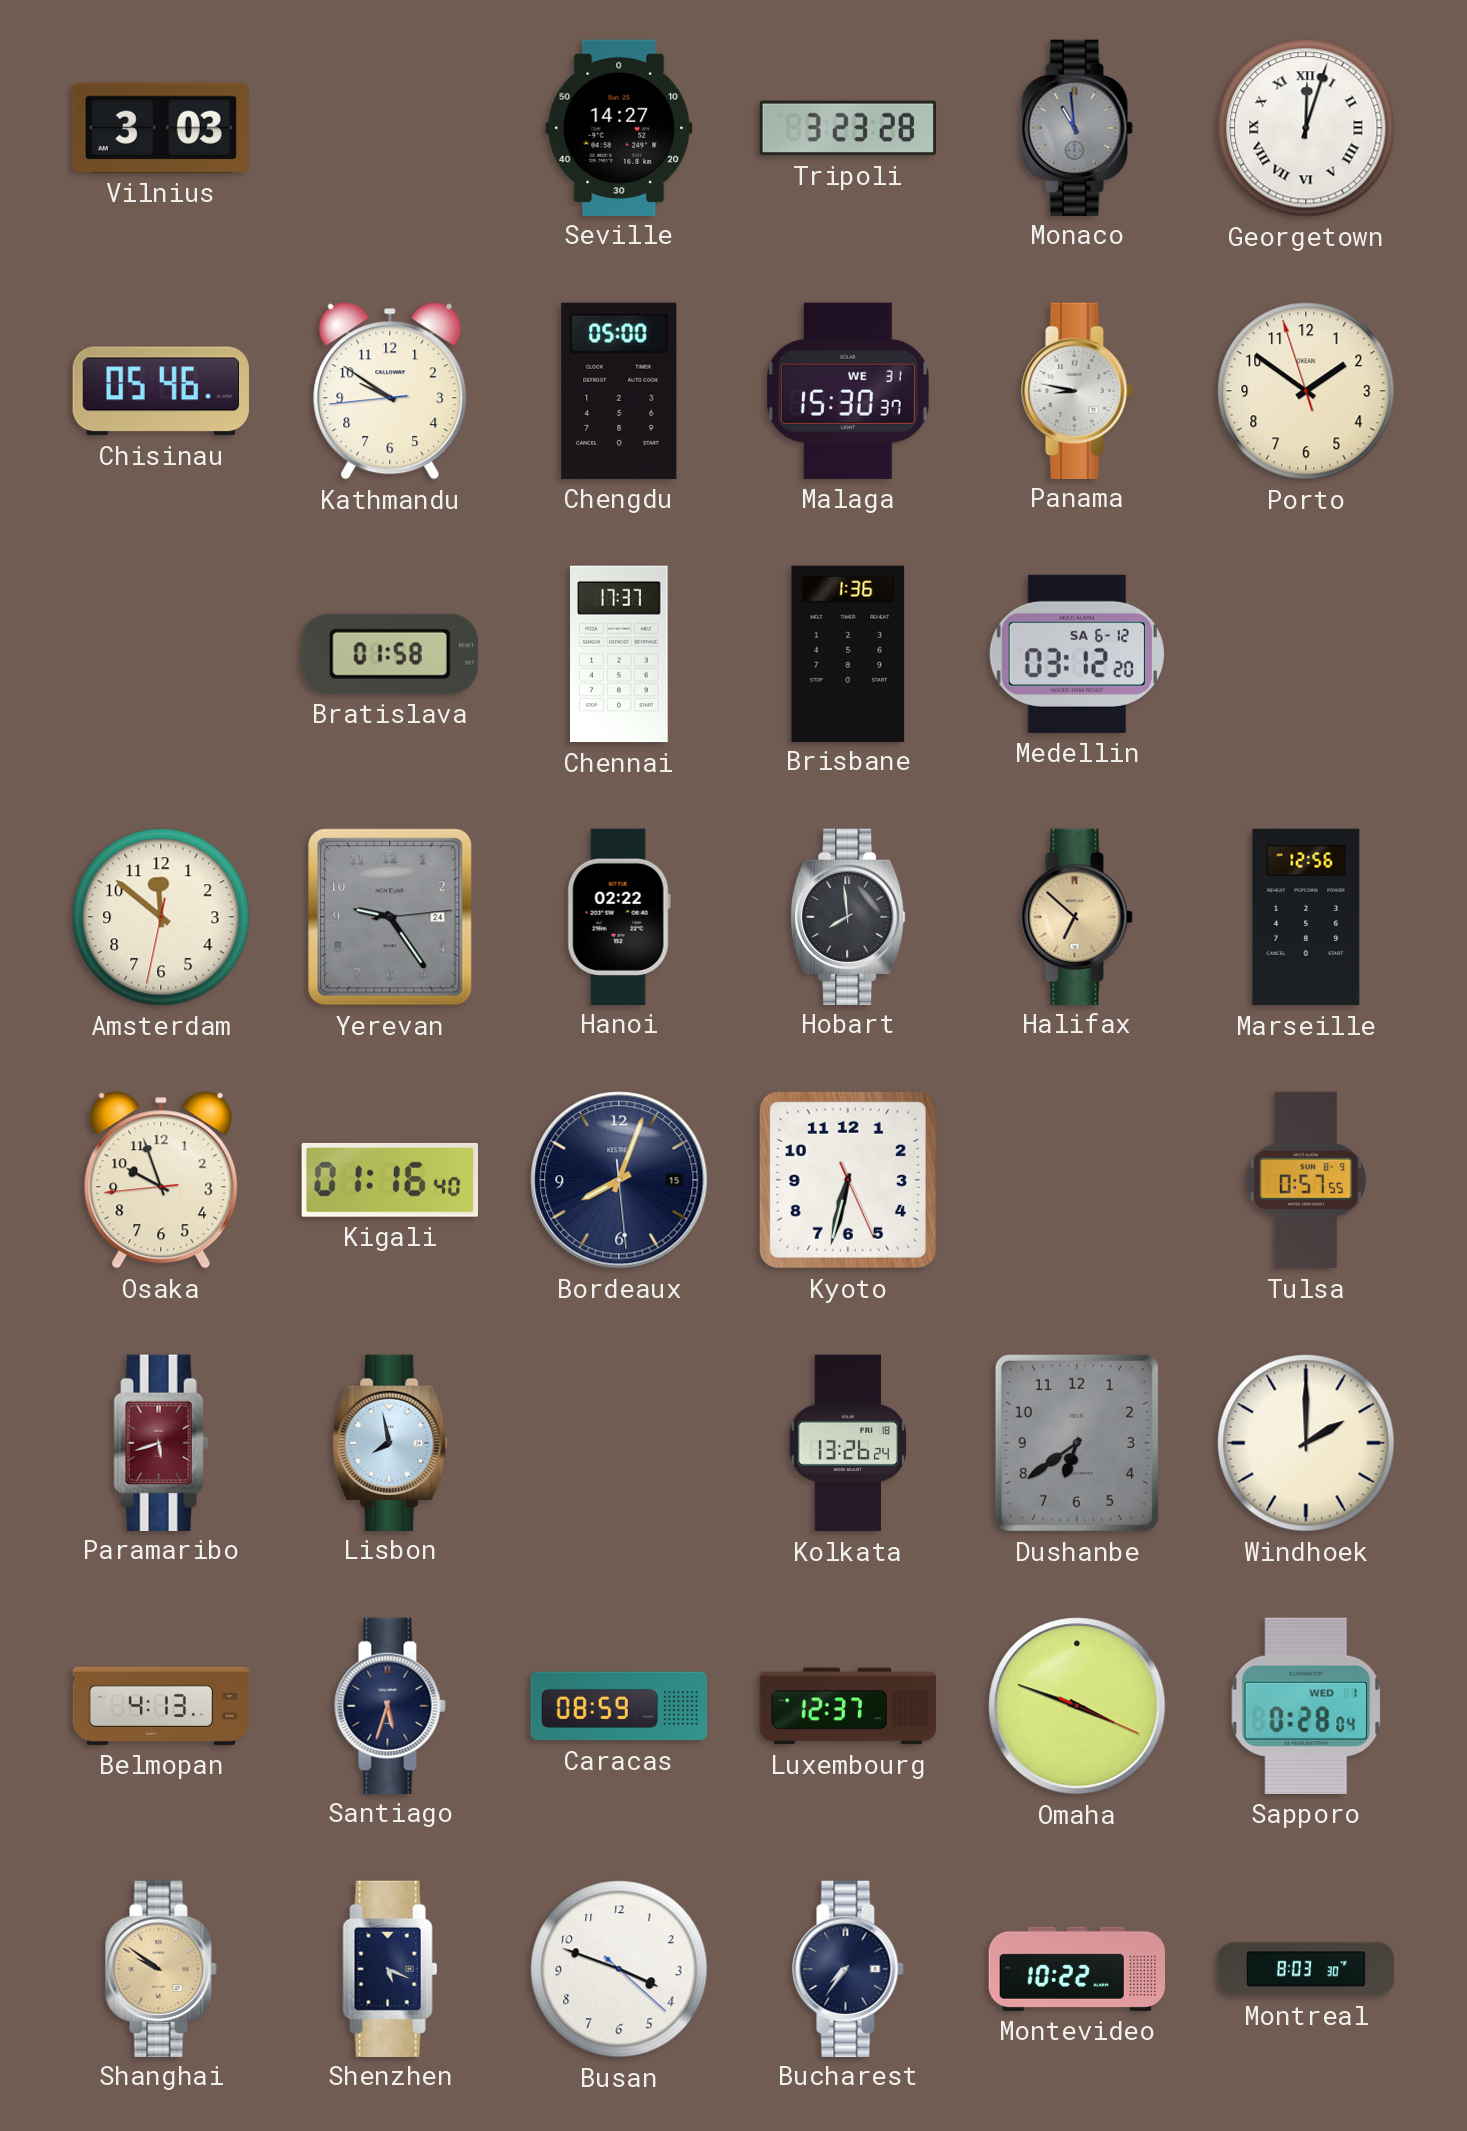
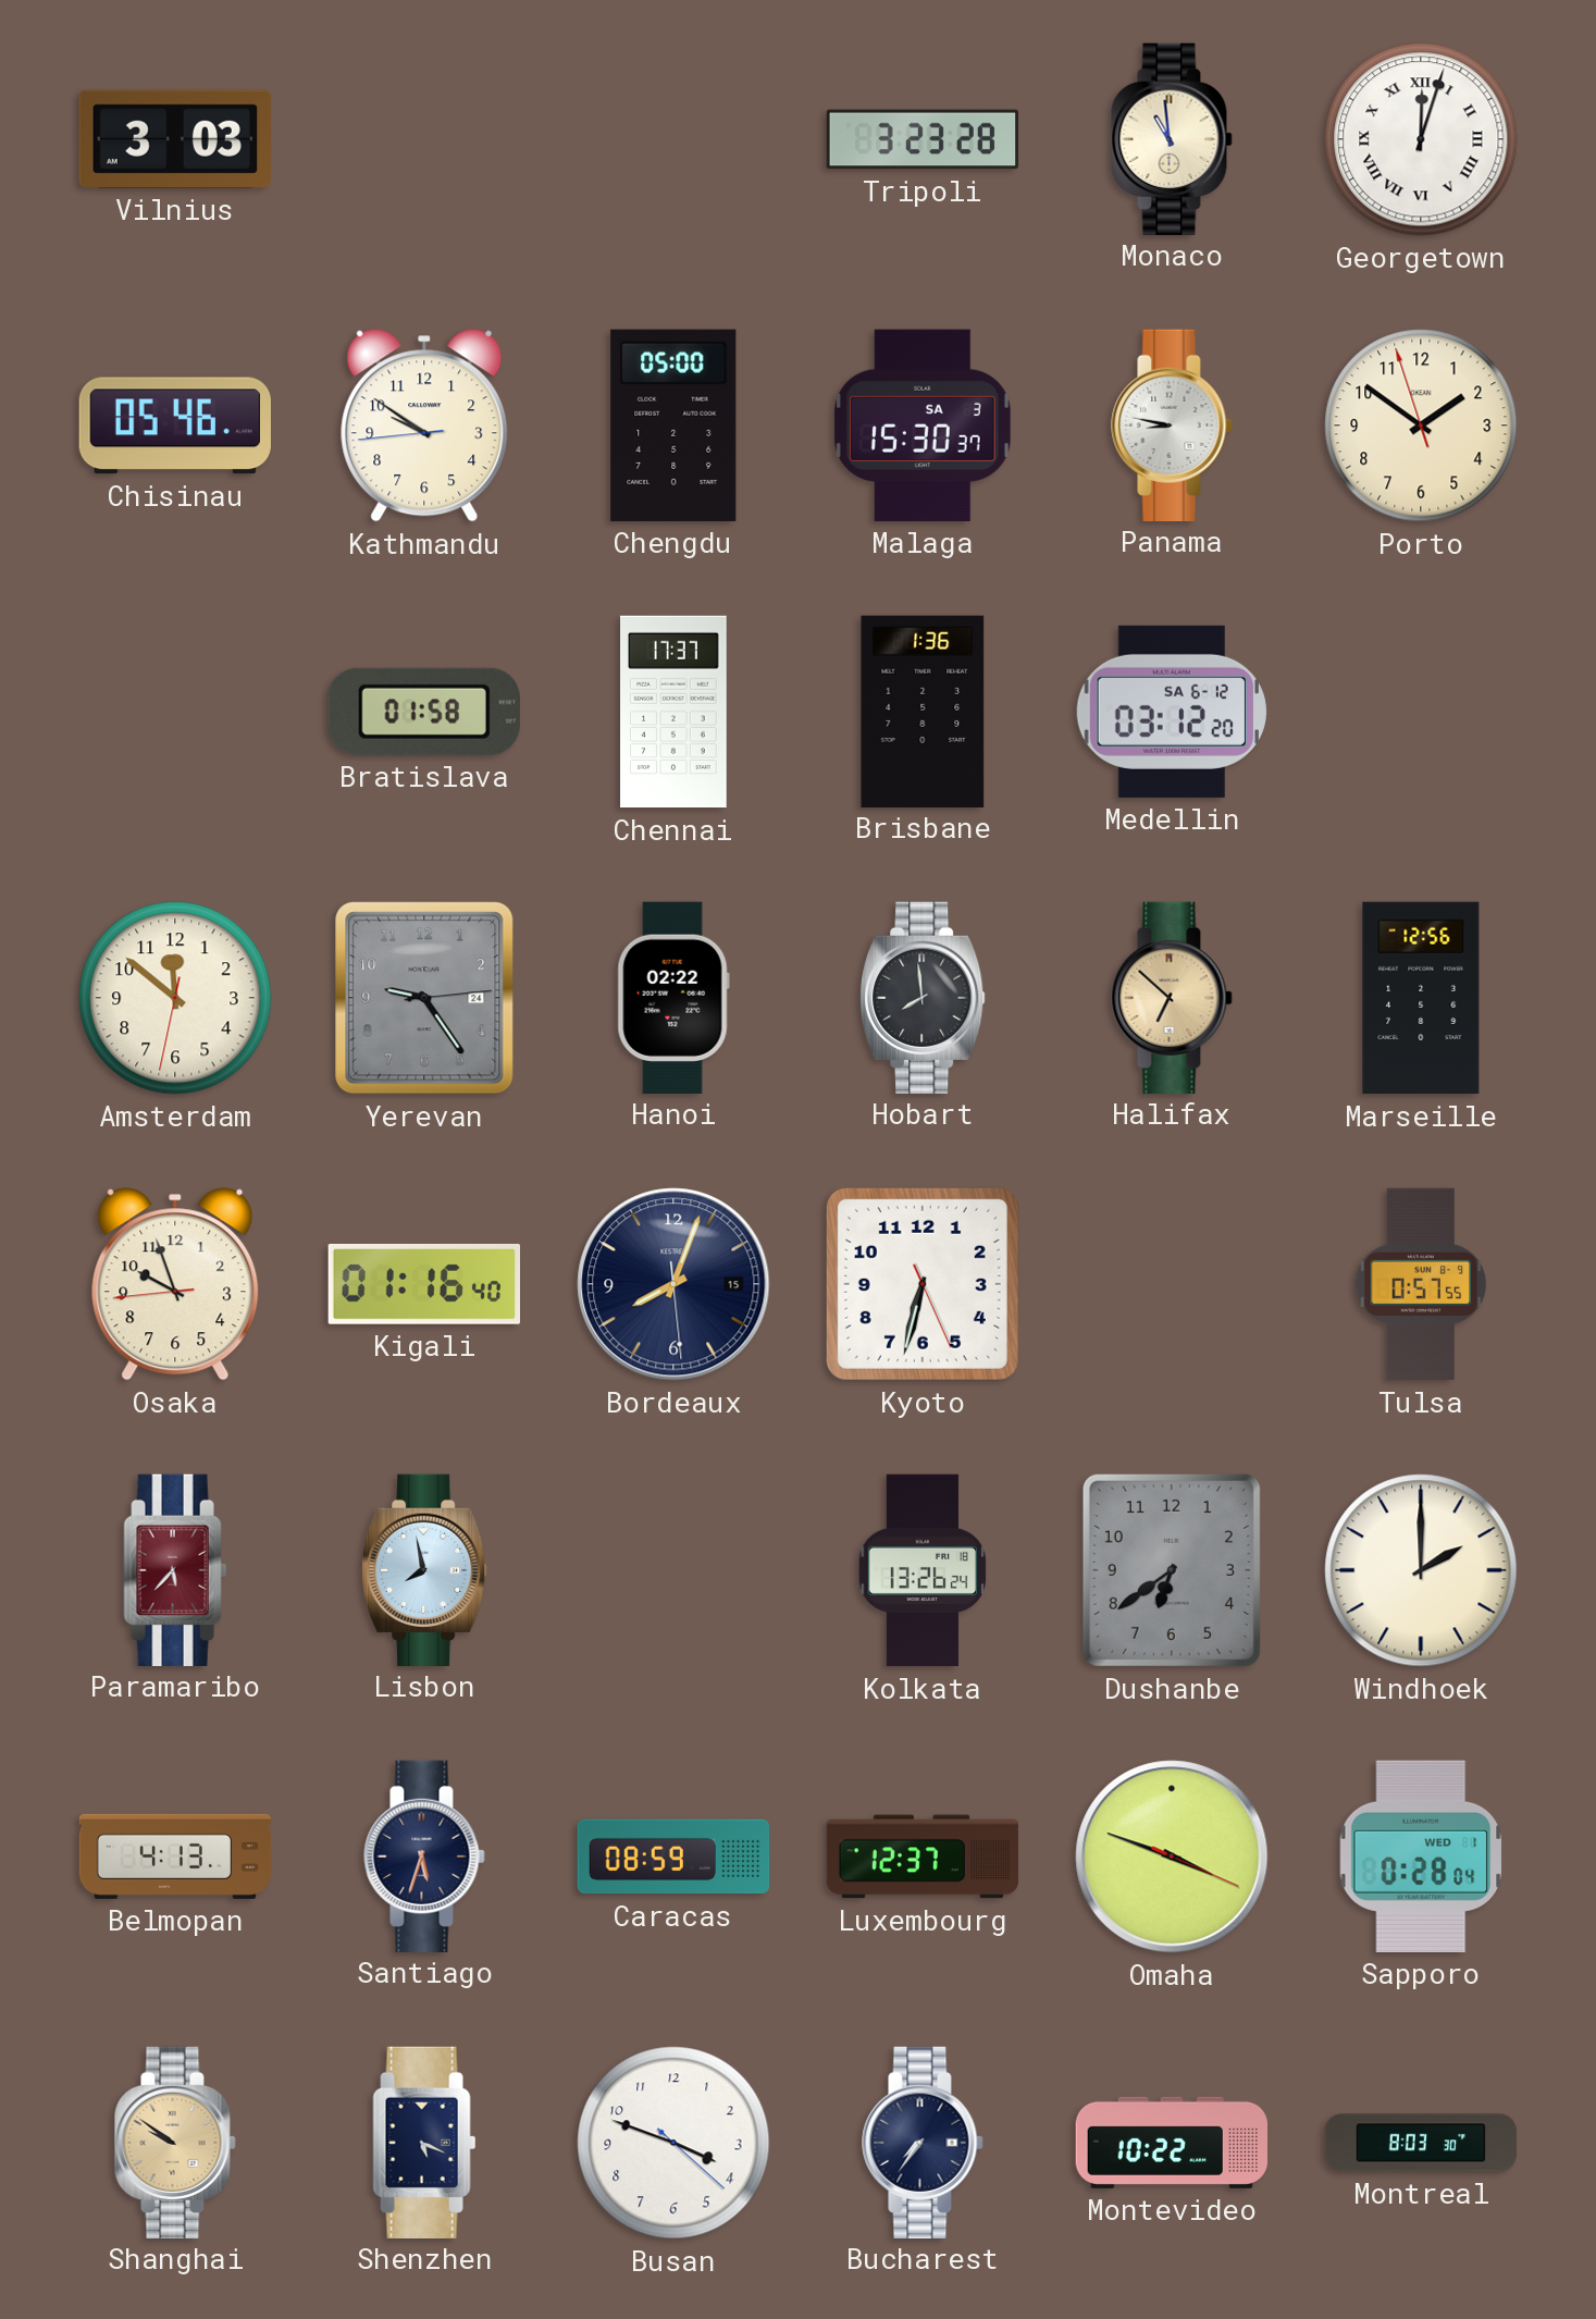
Seville: 14:27 -> none
Monaco dial: grey -> cream
Malaga date: WE 31 -> SA 3
Paramaribo: 5:42 -> 5:37
